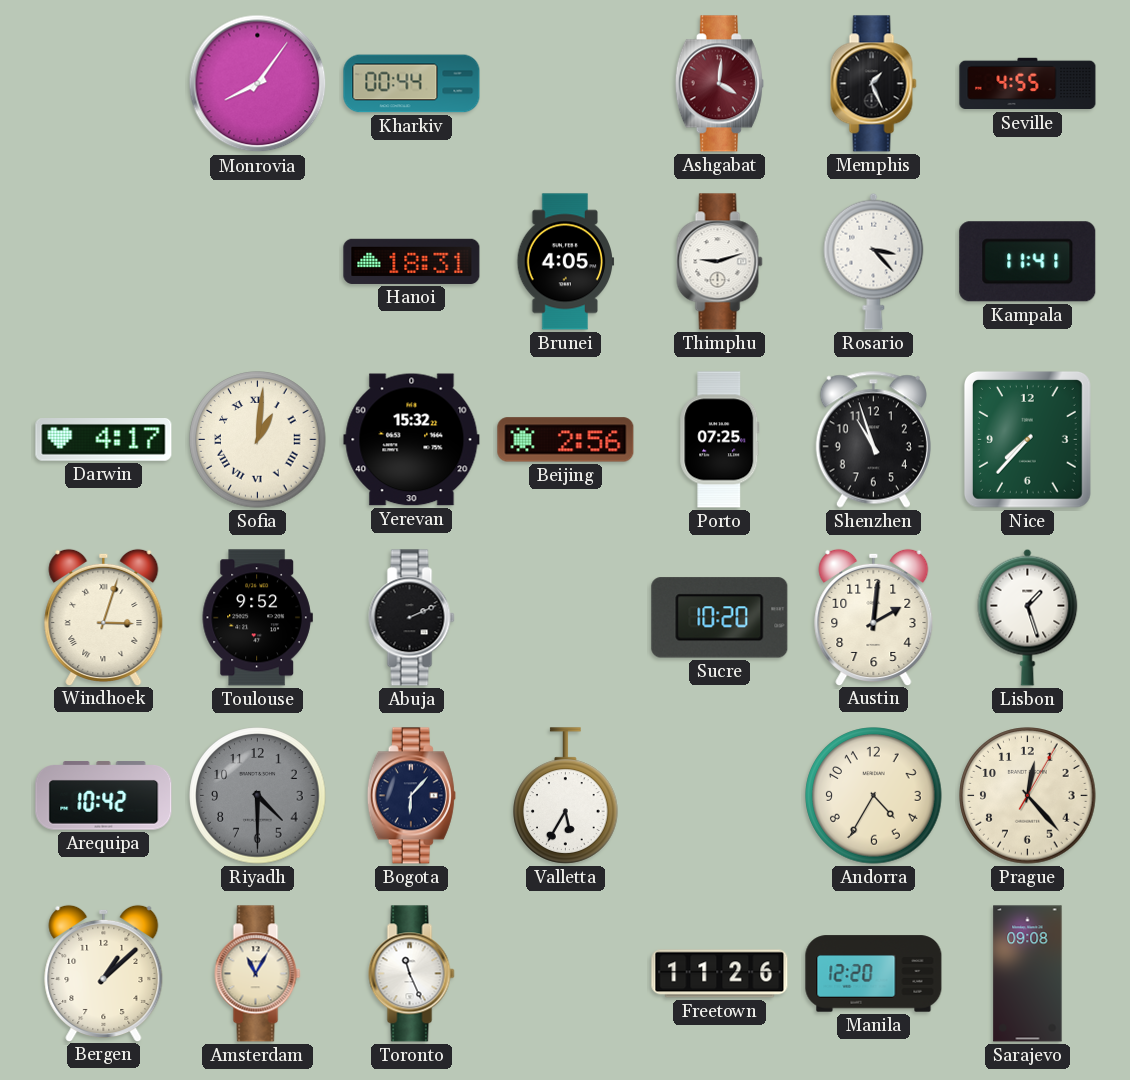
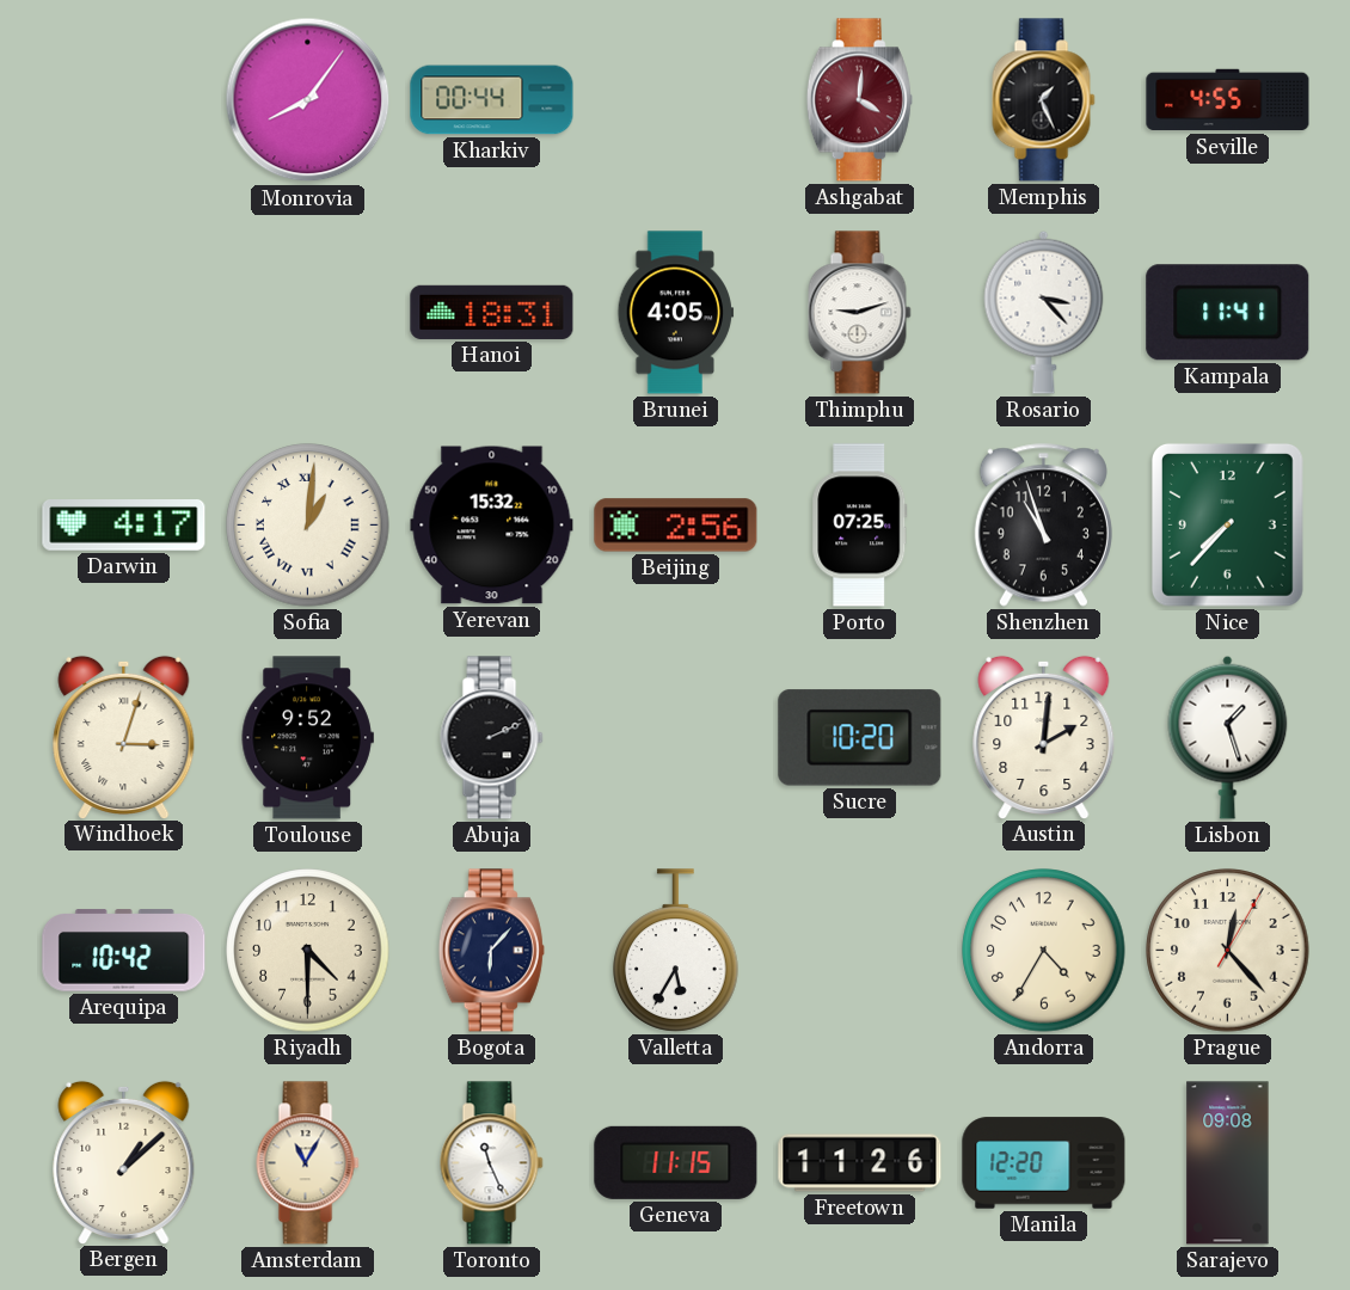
Riyadh dial: grey -> cream
Geneva: none -> 11:15
